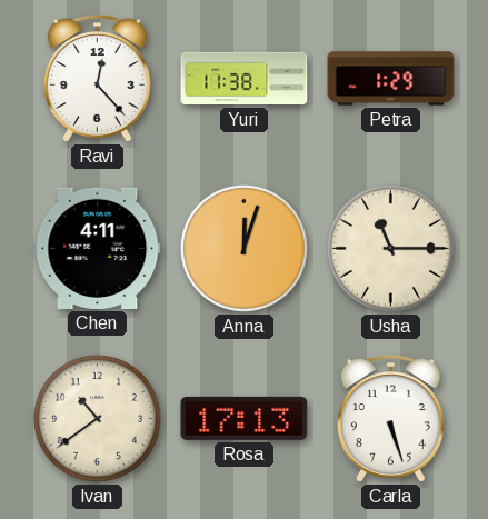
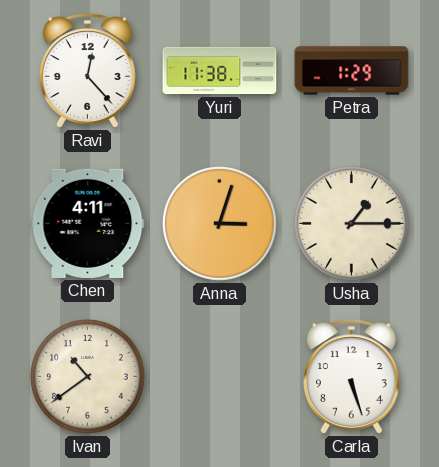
Anna: 12:03 -> 3:03
Usha: 11:15 -> 1:15
Rosa: 17:13 -> none
